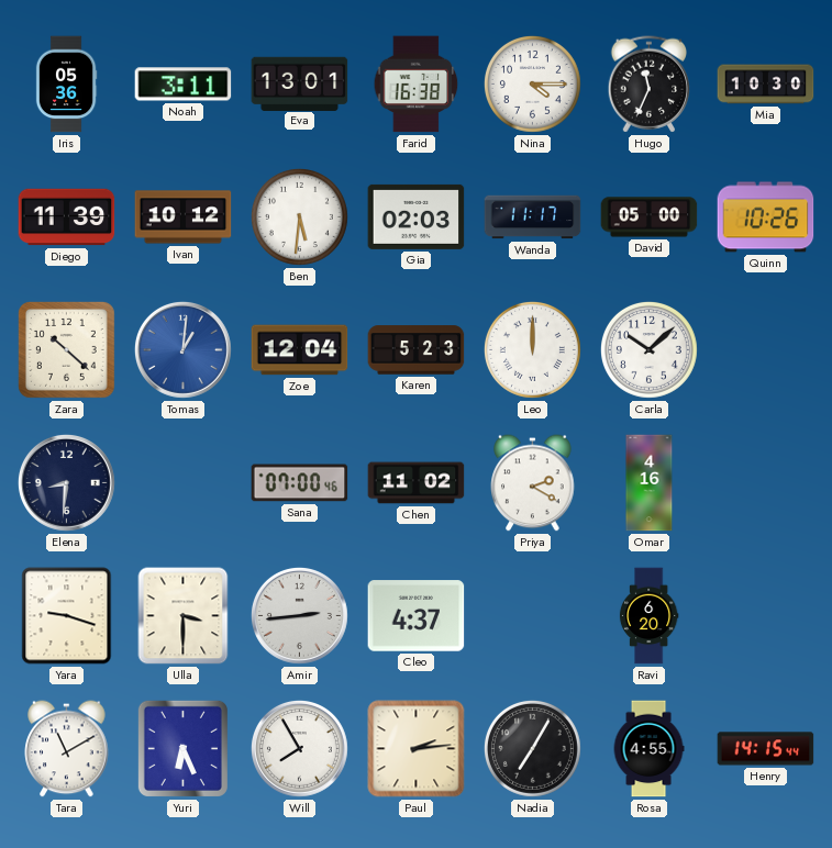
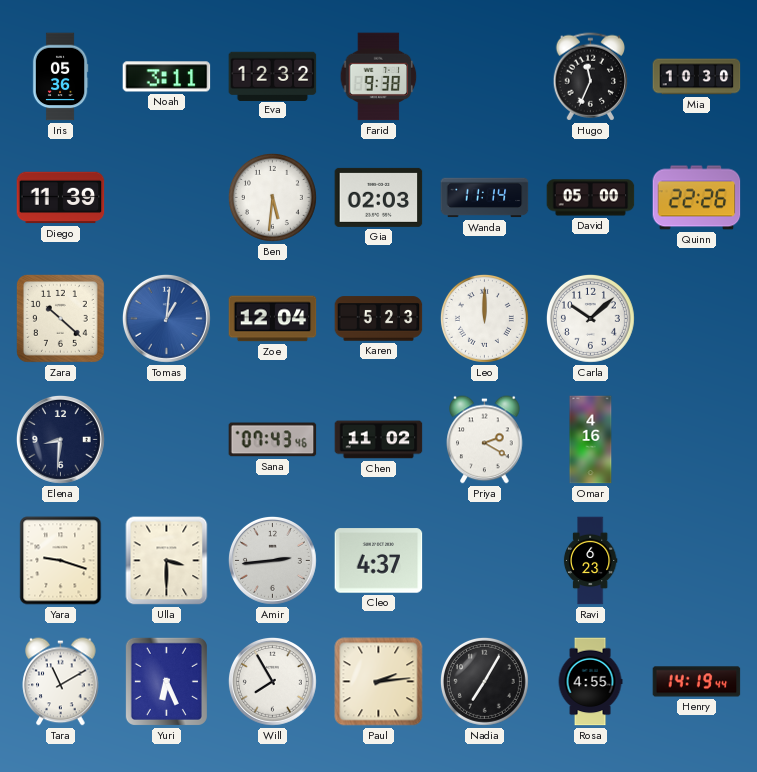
Eva: 13:01 -> 12:32
Farid: 16:38 -> 9:38
Nina: 4:15 -> none
Ivan: 10:12 -> none
Wanda: 11:17 -> 11:14
Quinn: 10:26 -> 22:26
Sana: 07:00 -> 07:43
Ravi: 6:20 -> 6:23
Henry: 14:15 -> 14:19
